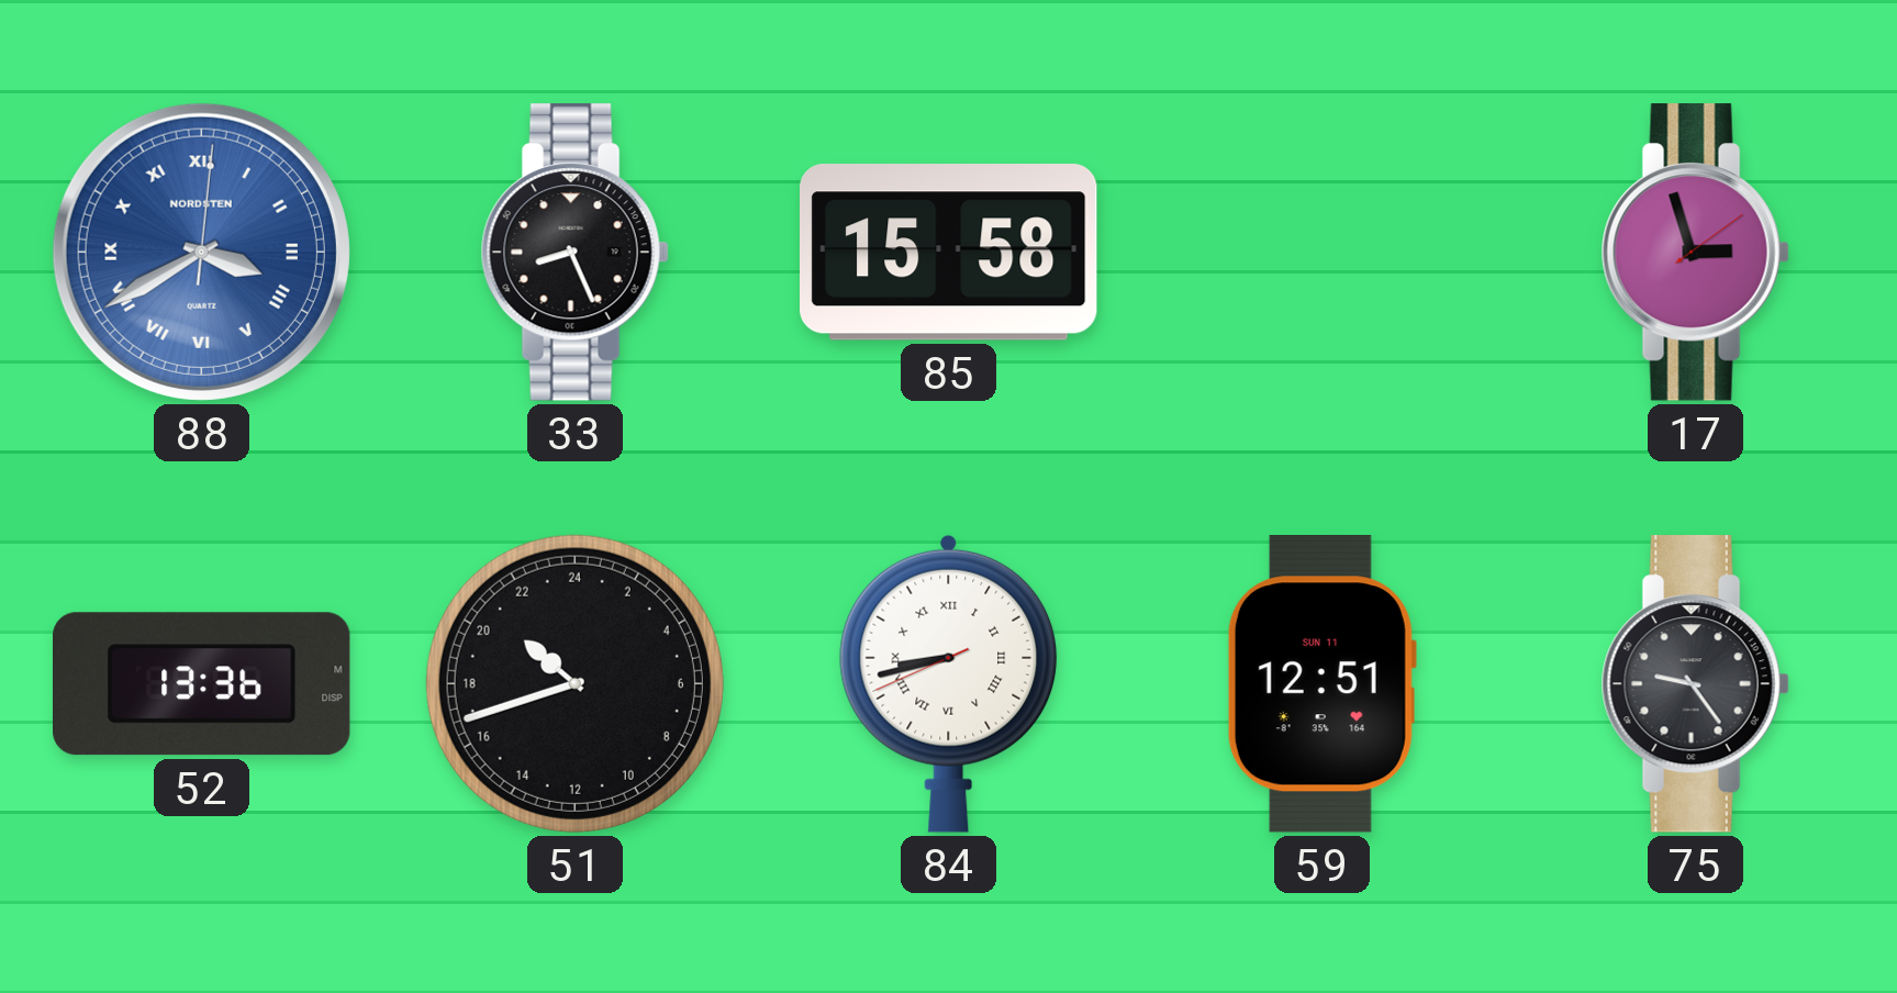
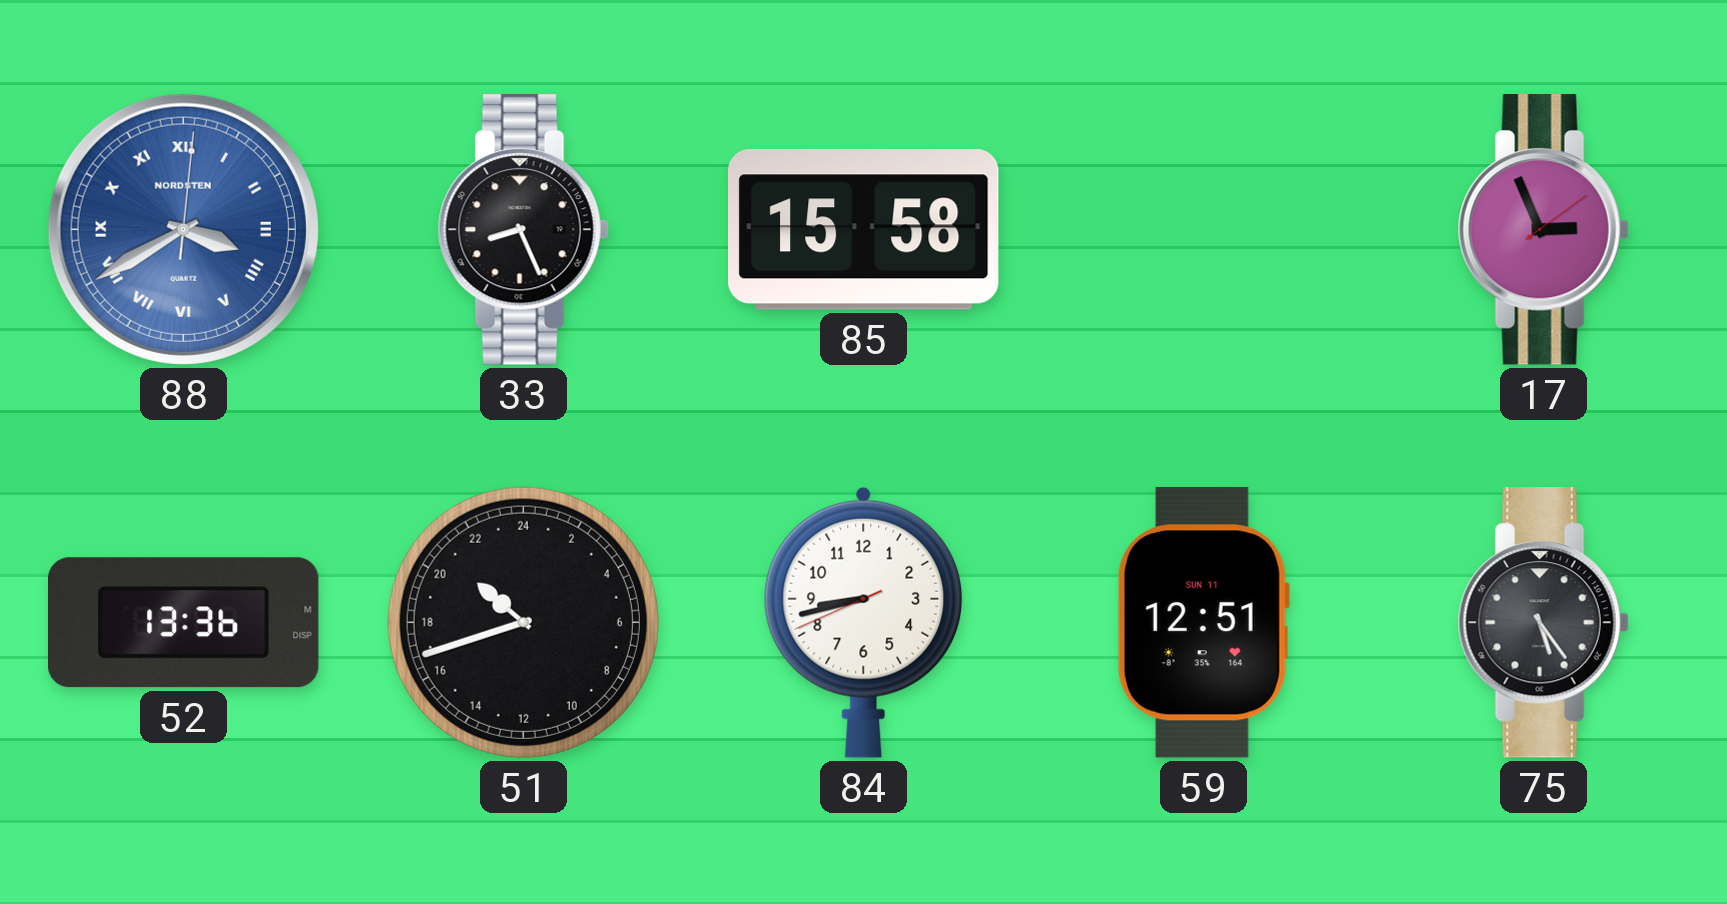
17: 2:57 -> 2:56
84 numerals: Roman -> Arabic
75: 9:24 -> 5:24
